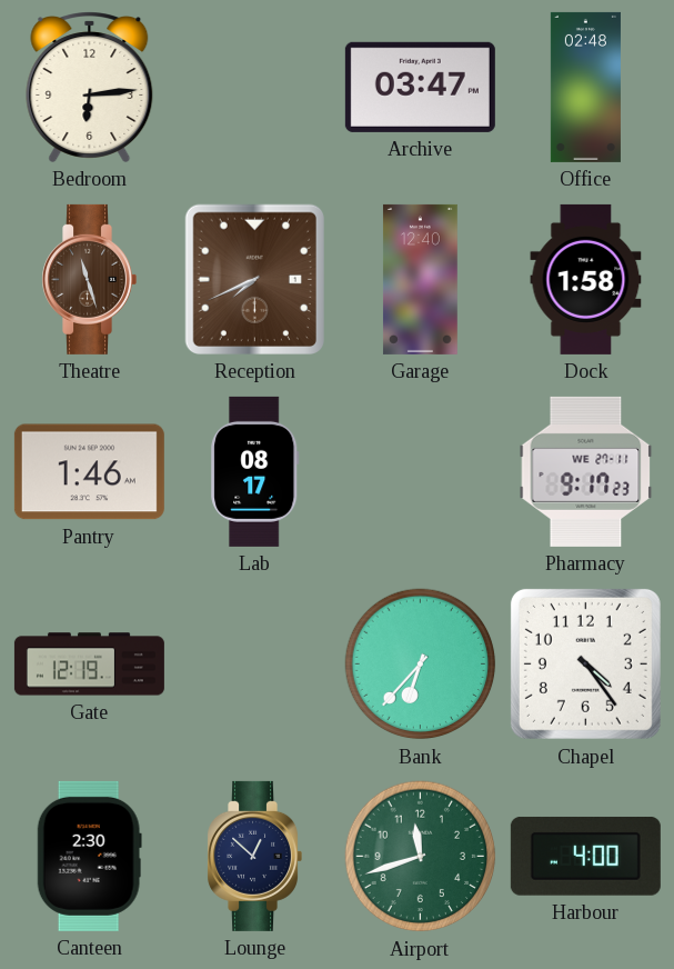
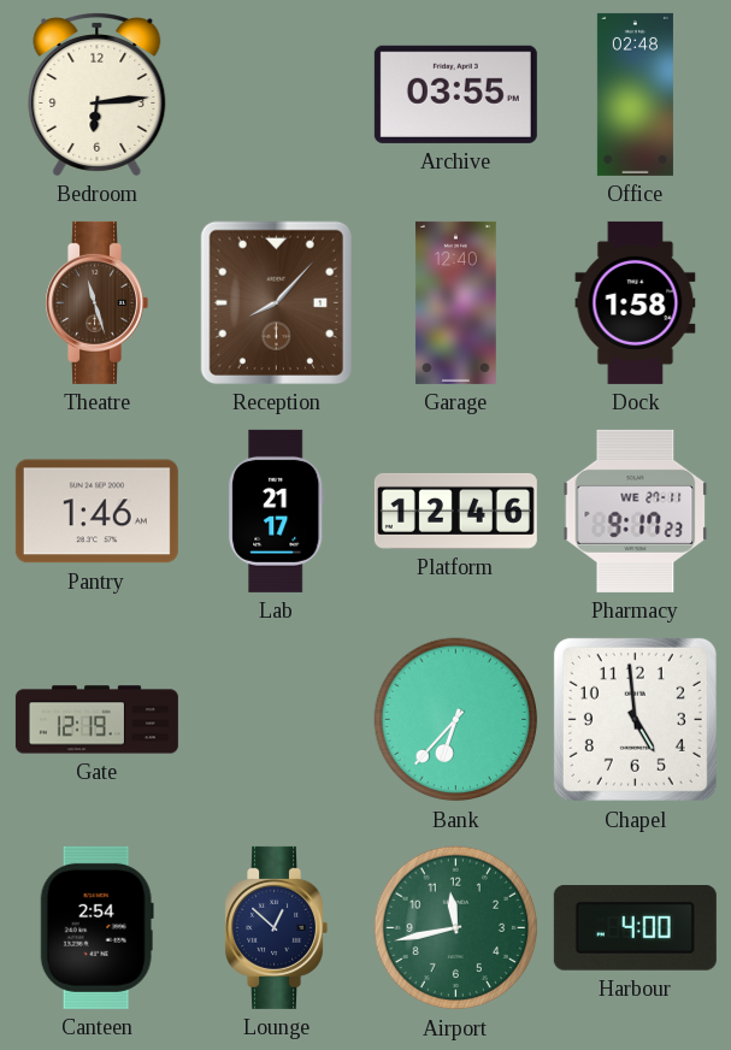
Archive: 03:47 -> 03:55
Reception: 7:41 -> 8:07
Lab: 08:17 -> 21:17
Platform: none -> 12:46
Chapel: 4:24 -> 4:59
Canteen: 2:30 -> 2:54
Airport: 11:42 -> 11:43
